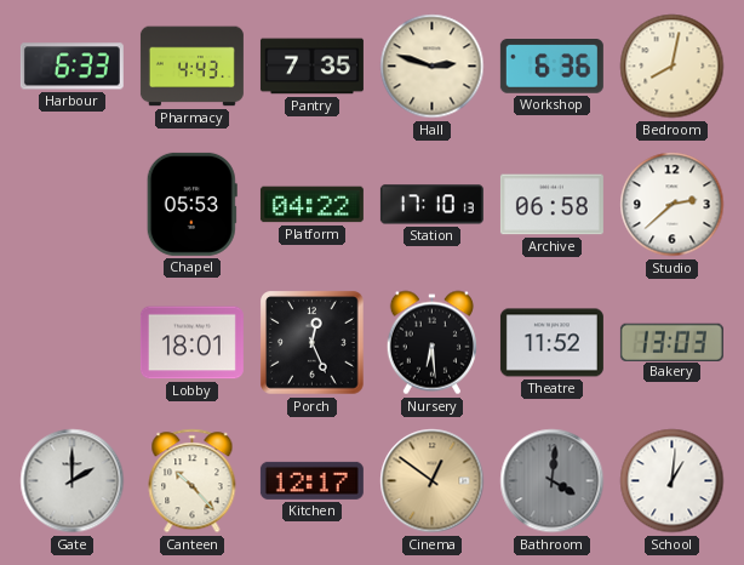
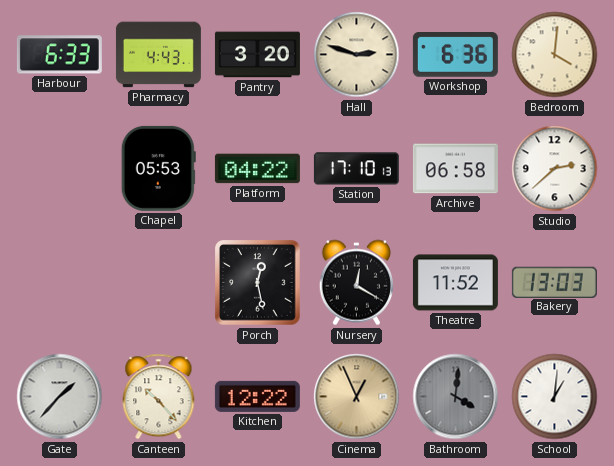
Pantry: 7:35 -> 3:20
Bedroom: 8:02 -> 4:01
Lobby: 18:01 -> none
Porch: 12:26 -> 12:28
Nursery: 6:29 -> 12:20
Gate: 2:00 -> 1:37
Kitchen: 12:17 -> 12:22
Cinema: 12:51 -> 12:56
